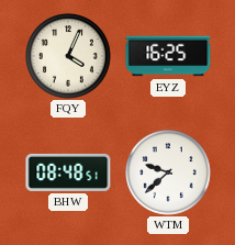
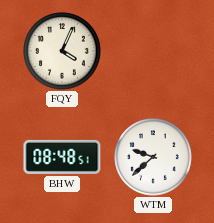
EYZ: 16:25 -> none
